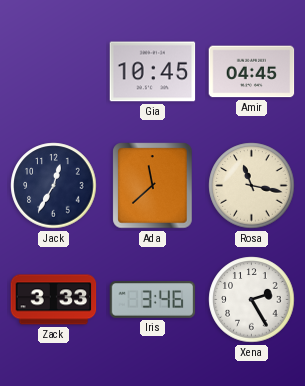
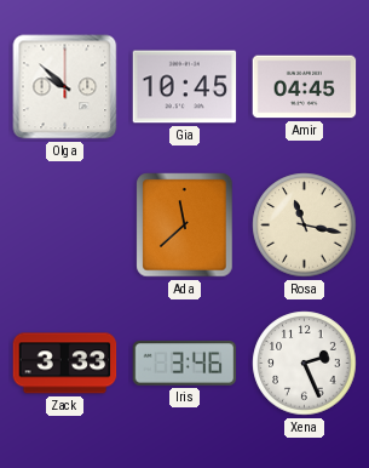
Olga: none -> 9:52
Jack: 12:35 -> none
Xena: 2:25 -> 2:26
